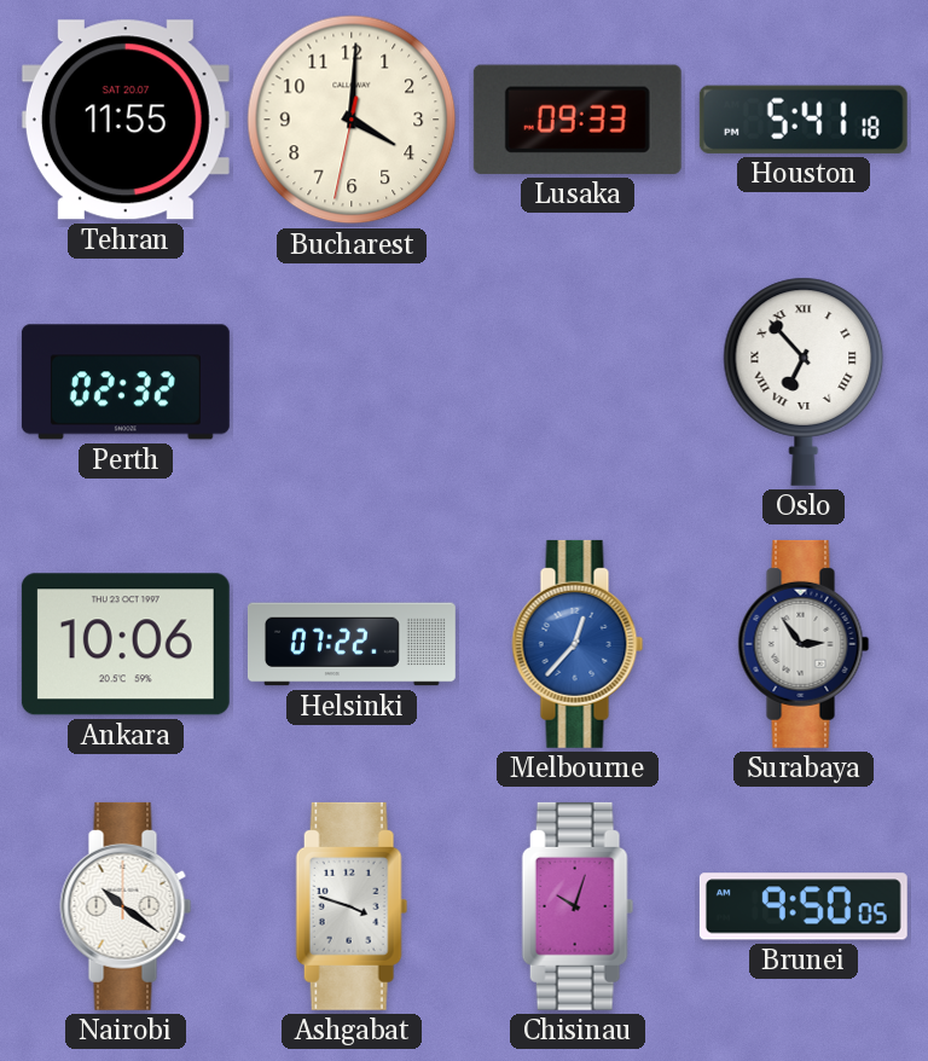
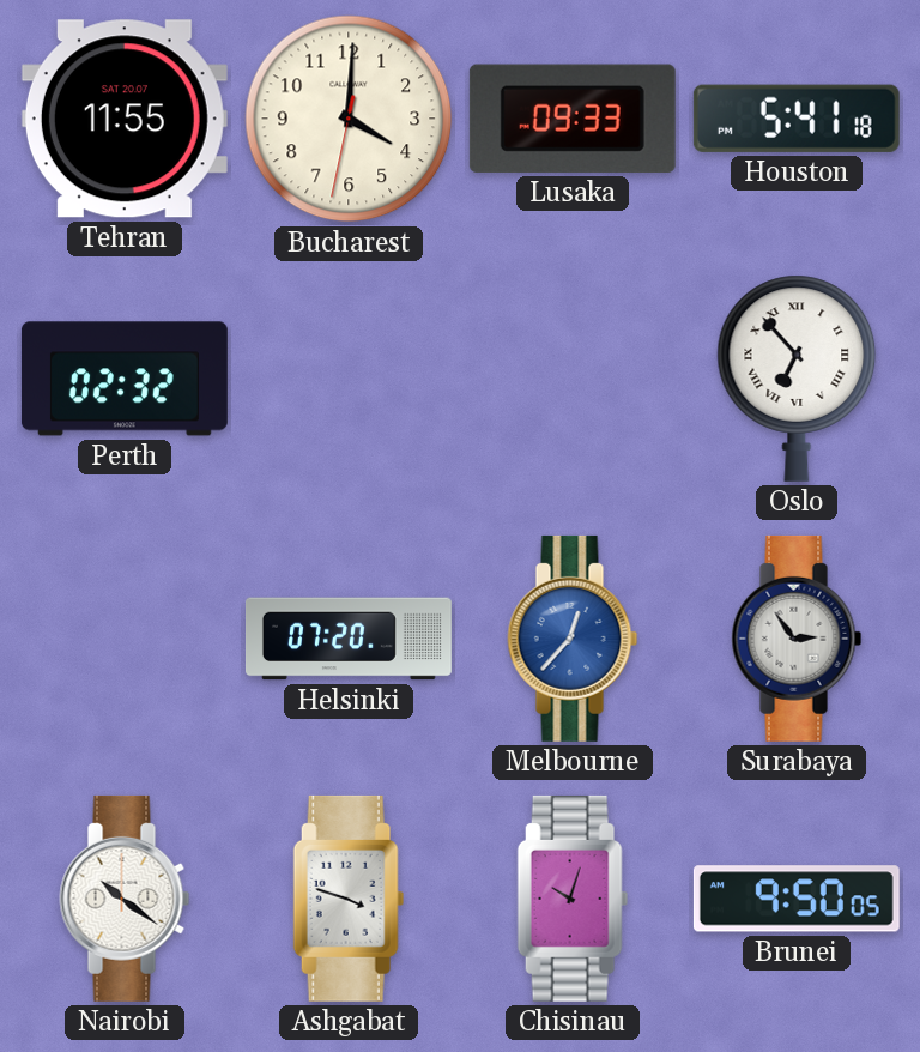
Ankara: 10:06 -> none
Helsinki: 07:22 -> 07:20
